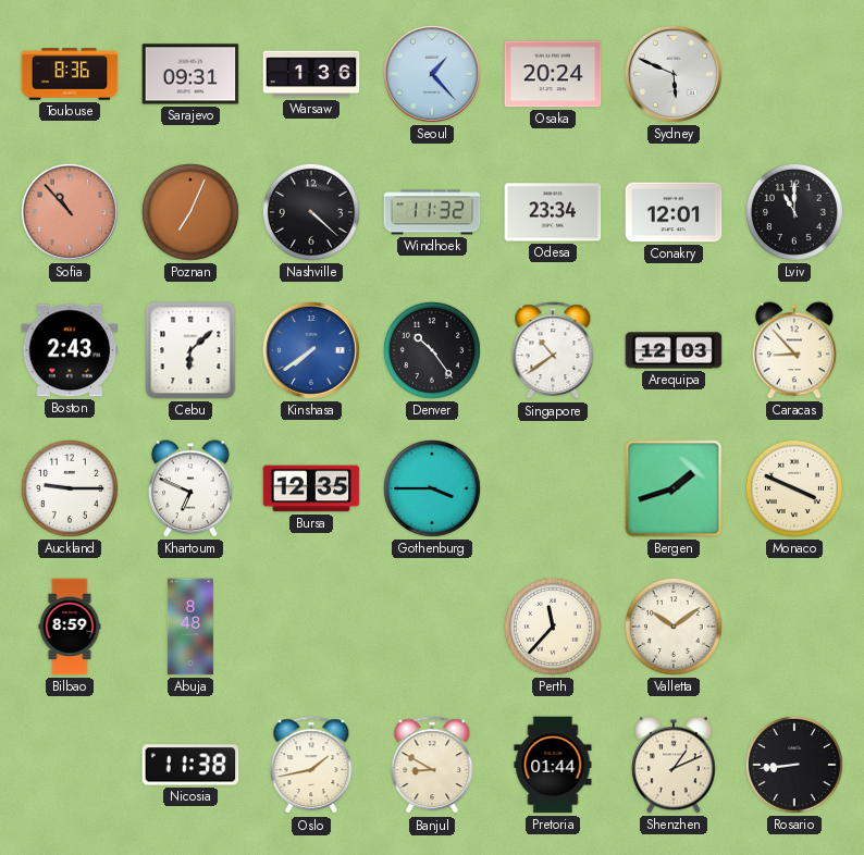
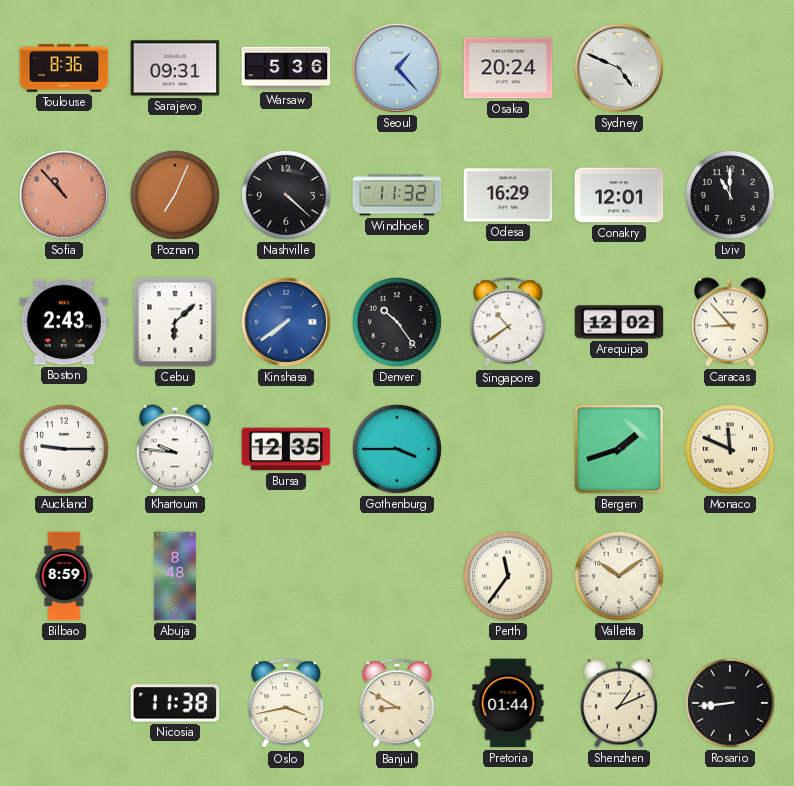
Warsaw: 1:36 -> 5:36
Sydney: 5:49 -> 4:49
Odesa: 23:34 -> 16:29
Arequipa: 12:03 -> 12:02
Khartoum: 6:49 -> 9:46
Monaco: 3:49 -> 11:49
Perth: 11:37 -> 11:36
Oslo: 1:43 -> 3:43
